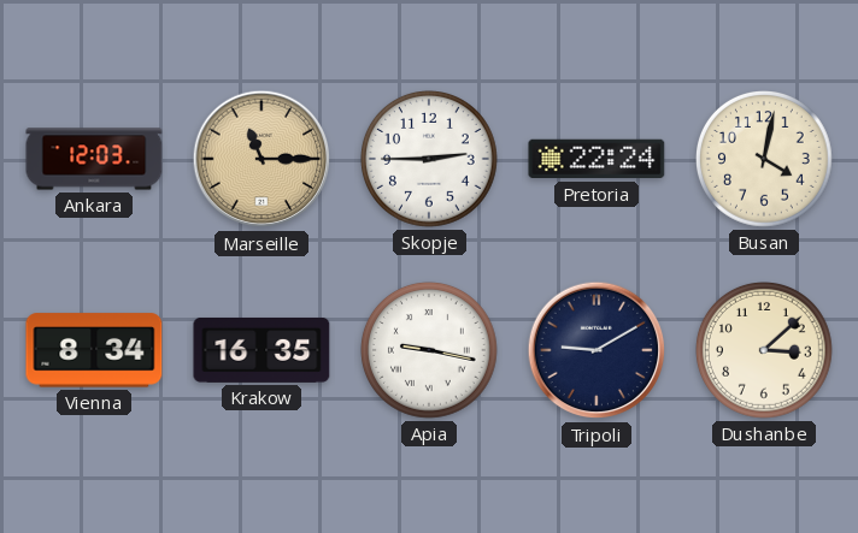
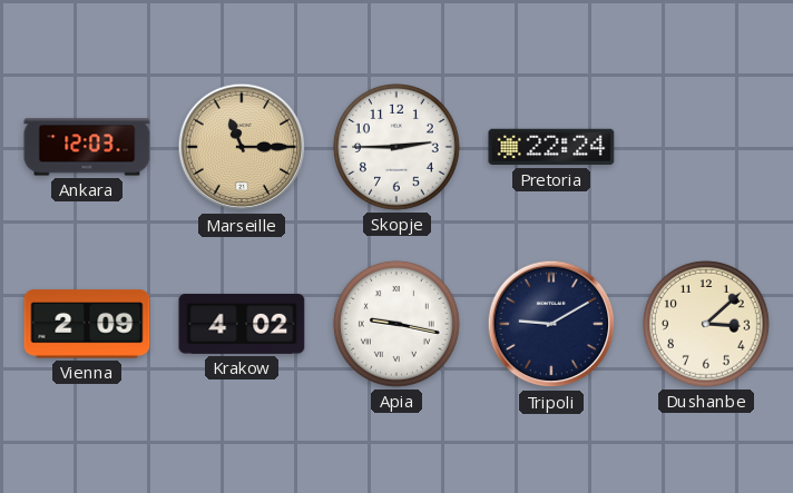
Busan: 4:02 -> none
Vienna: 8:34 -> 2:09
Krakow: 16:35 -> 4:02
